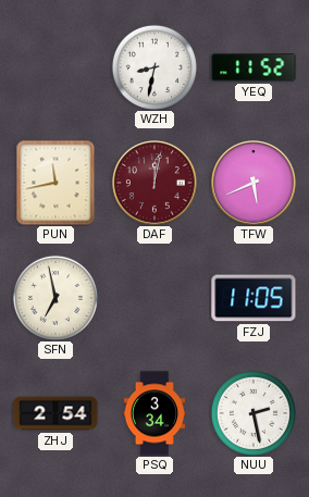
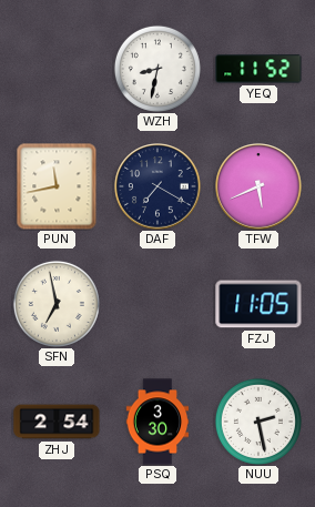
DAF: 12:02 -> 7:20
DAF dial: burgundy -> navy
PSQ: 3:34 -> 3:30
